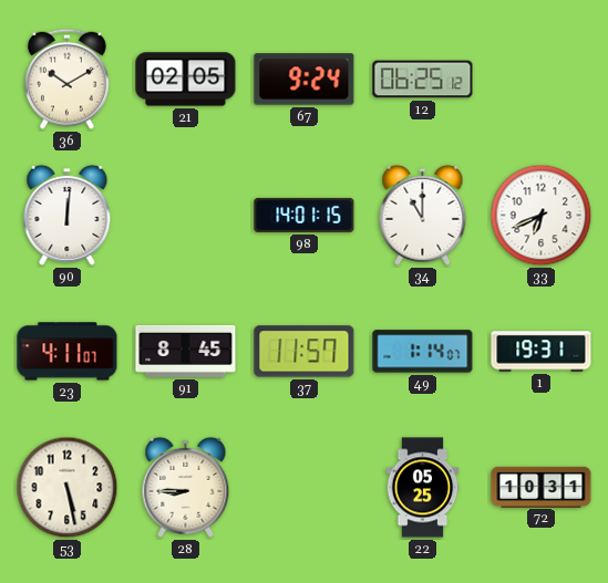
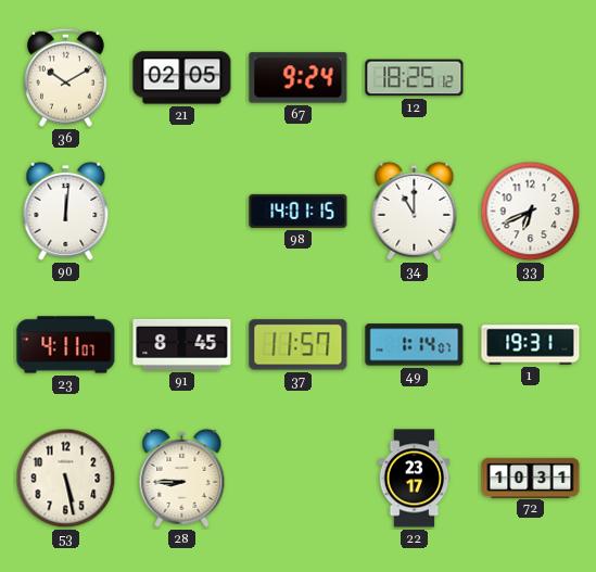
12: 06:25 -> 18:25
22: 05:25 -> 23:17
